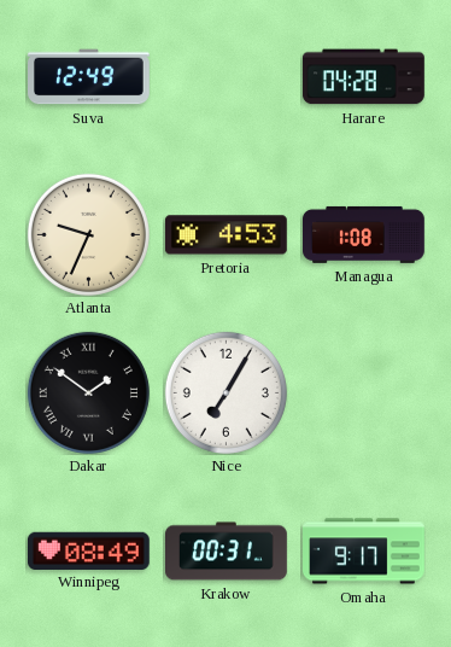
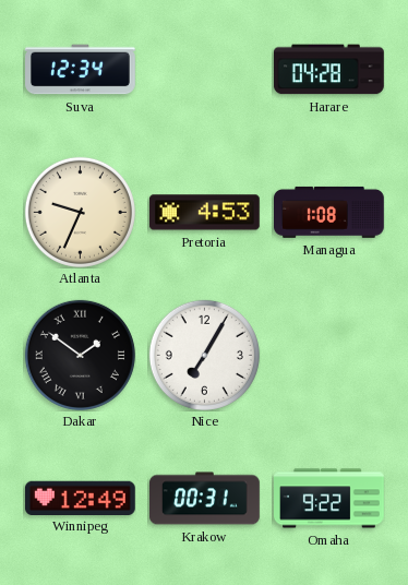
Suva: 12:49 -> 12:34
Winnipeg: 08:49 -> 12:49
Omaha: 9:17 -> 9:22
